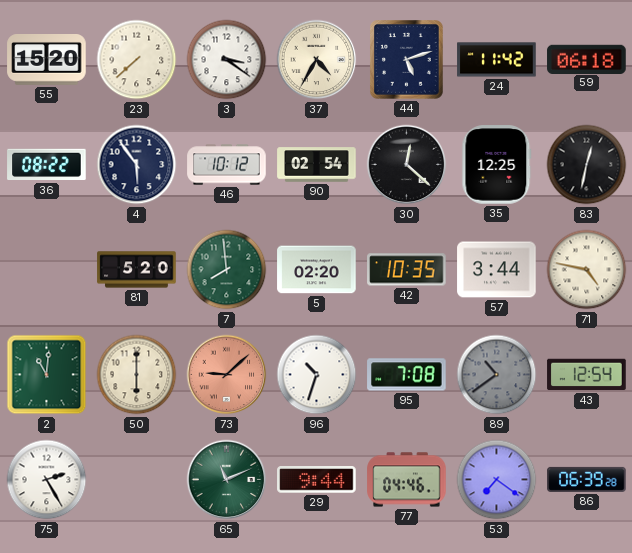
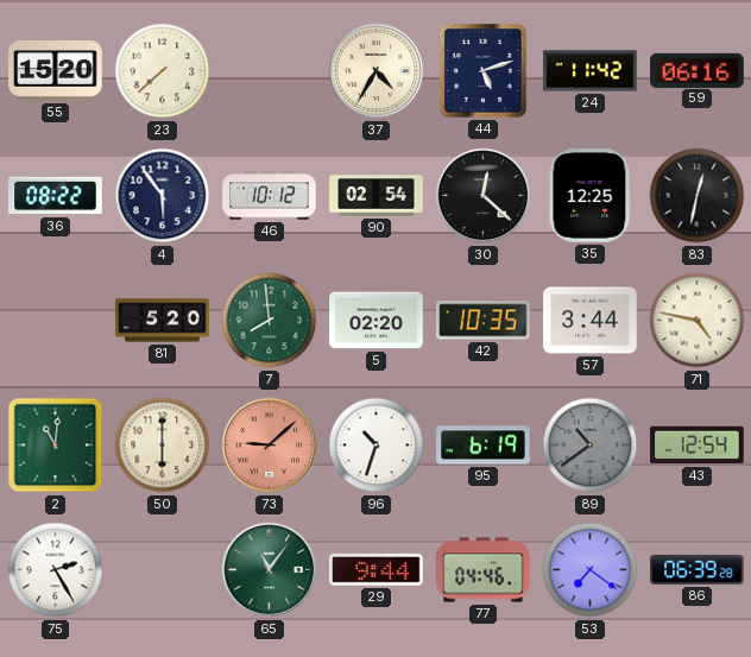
3: 3:21 -> none
59: 06:18 -> 06:16
95: 7:08 -> 6:19
65: 11:11 -> 11:06
